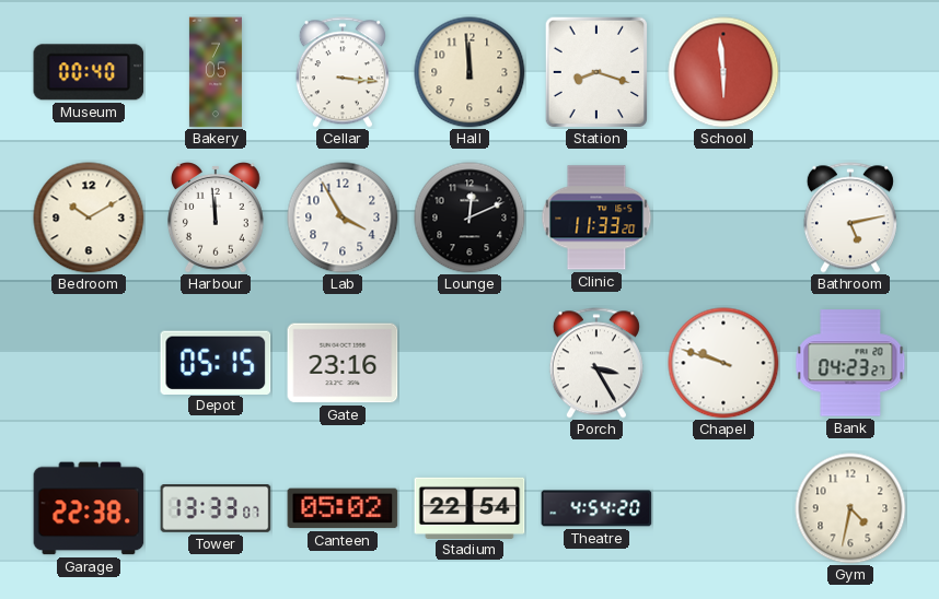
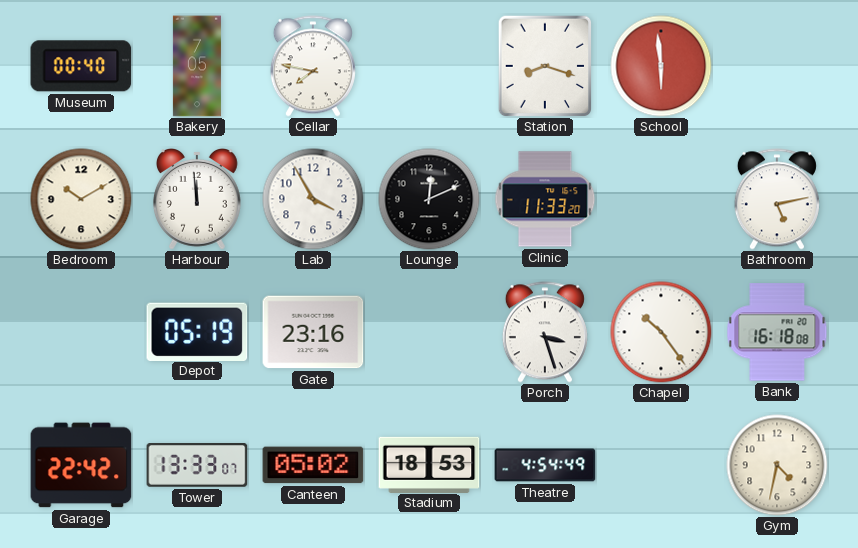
Cellar: 3:16 -> 7:47
Hall: 11:59 -> none
Depot: 05:15 -> 05:19
Porch: 3:25 -> 3:27
Chapel: 9:48 -> 10:24
Bank: 04:23 -> 16:18
Garage: 22:38 -> 22:42
Stadium: 22:54 -> 18:53
Theatre: 4:54:20 -> 4:54:49
